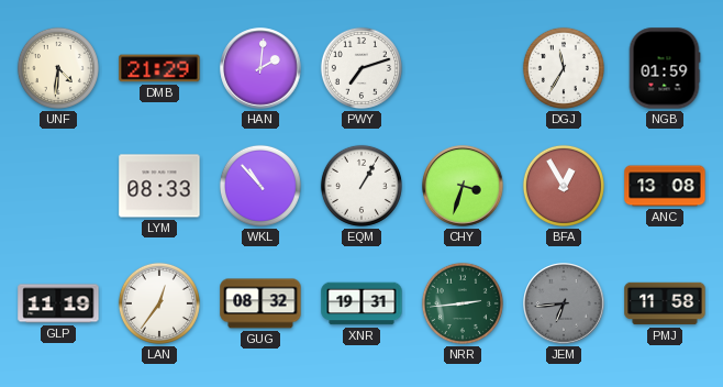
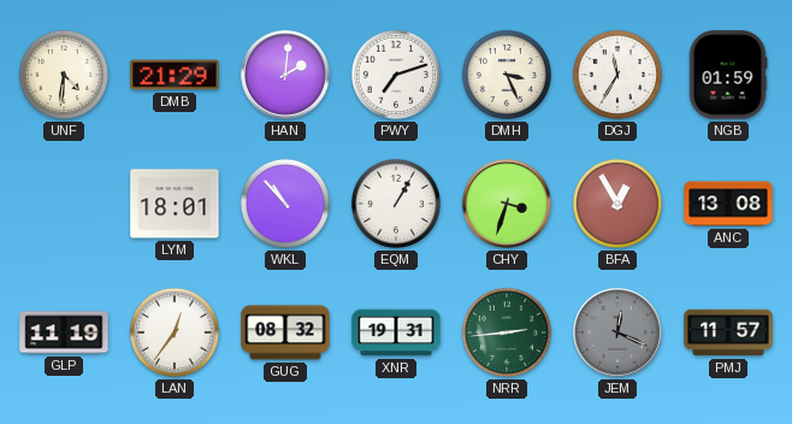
DMH: none -> 3:26
LYM: 08:33 -> 18:01
JEM: 6:44 -> 12:19
PMJ: 11:58 -> 11:57
